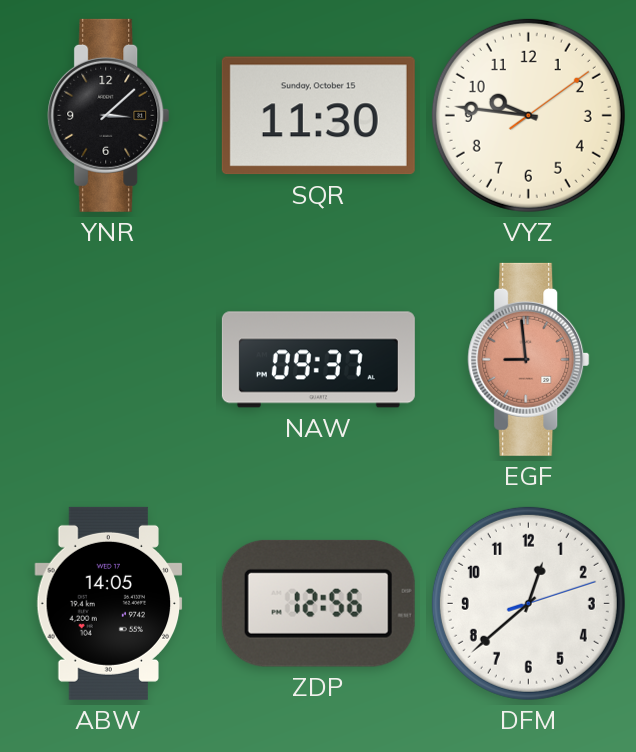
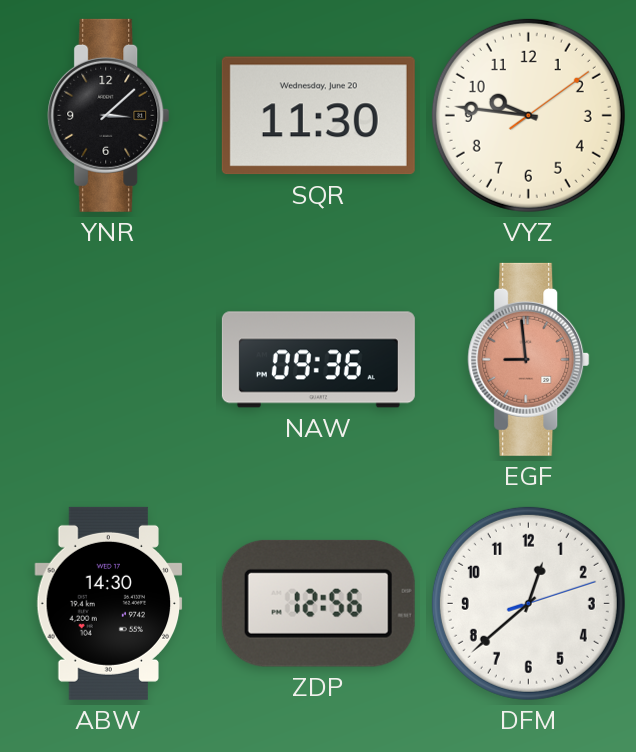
SQR date: Sunday, October 15 -> Wednesday, June 20
NAW: 09:37 -> 09:36
ABW: 14:05 -> 14:30
